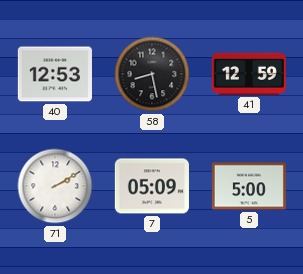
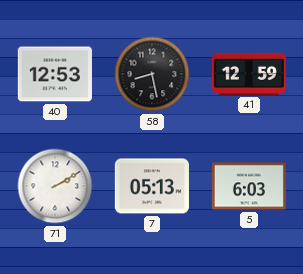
7: 05:09 -> 05:13
5: 5:00 -> 6:03
